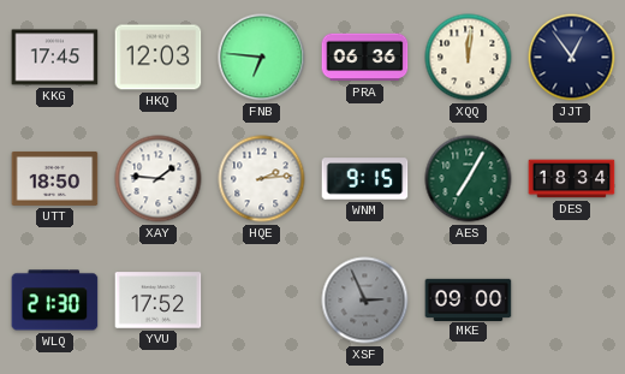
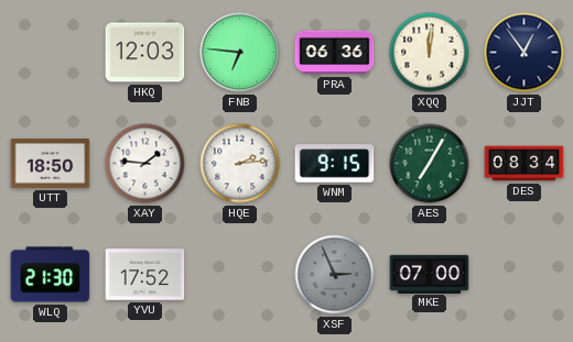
KKG: 17:45 -> none
DES: 18:34 -> 08:34
MKE: 09:00 -> 07:00
